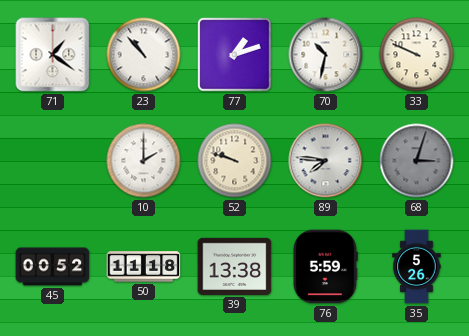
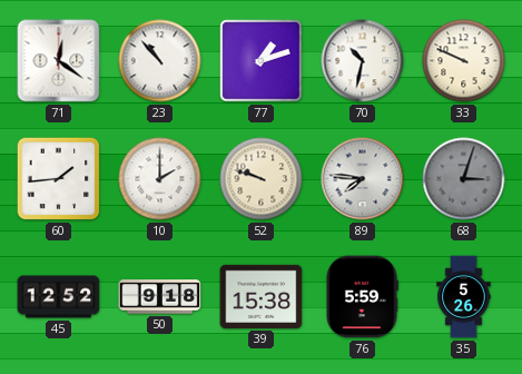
71: 1:21 -> 12:21
60: none -> 1:44
45: 00:52 -> 12:52
50: 11:18 -> 9:18
39: 13:38 -> 15:38
